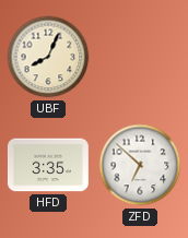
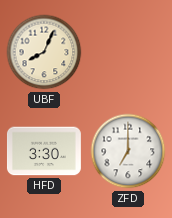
HFD: 3:35 -> 3:30
ZFD: 6:52 -> 7:00
